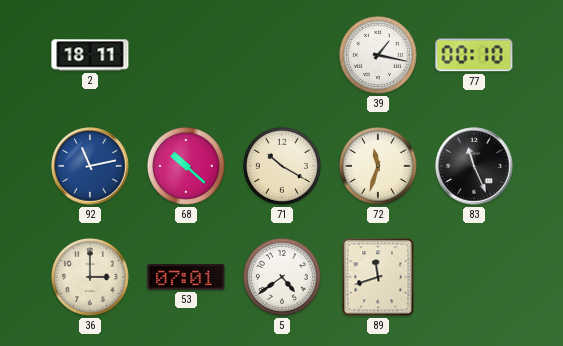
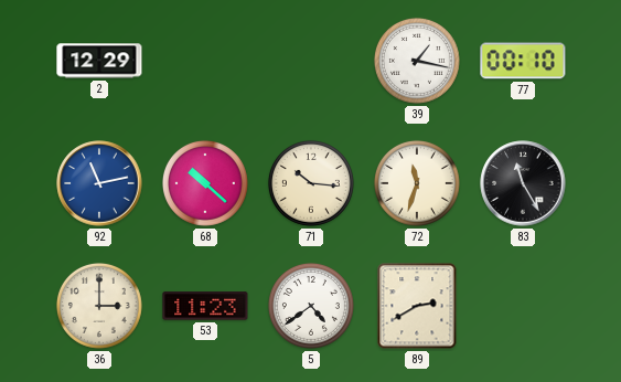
2: 18:11 -> 12:29
71: 10:20 -> 10:16
83: 11:26 -> 11:25
53: 07:01 -> 11:23
89: 11:42 -> 2:40
